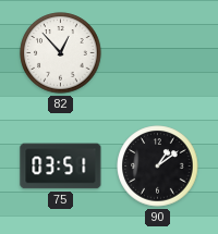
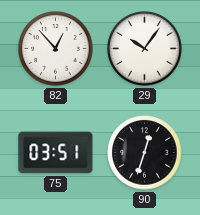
29: none -> 10:06
90: 1:09 -> 12:33
